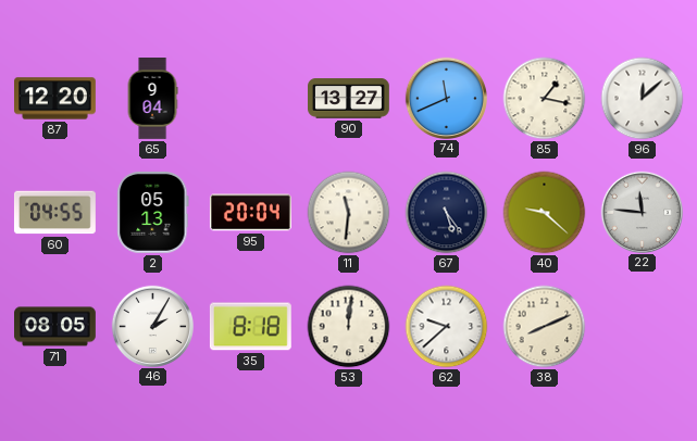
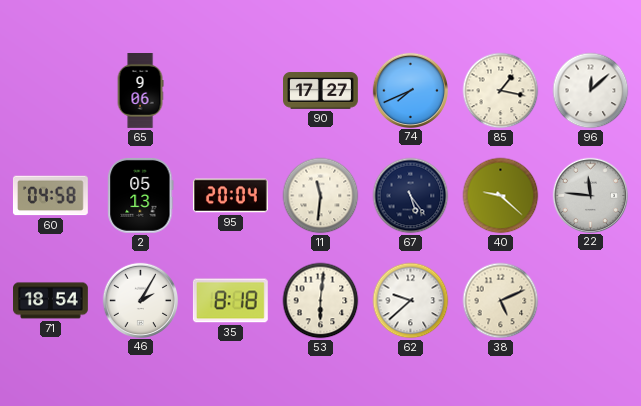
87: 12:20 -> none
65: 9:04 -> 9:06
90: 13:27 -> 17:27
74: 11:41 -> 7:41
60: 04:55 -> 04:58
71: 08:05 -> 18:54
53: 12:01 -> 6:01
38: 8:11 -> 5:11
